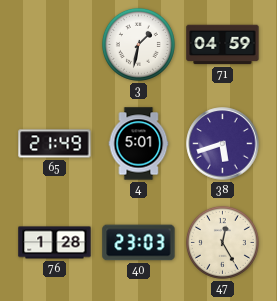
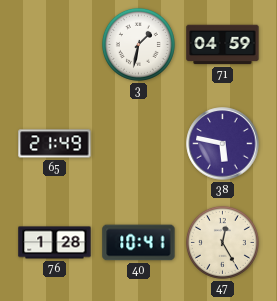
4: 5:01 -> none
38: 5:42 -> 5:47
40: 23:03 -> 10:41
